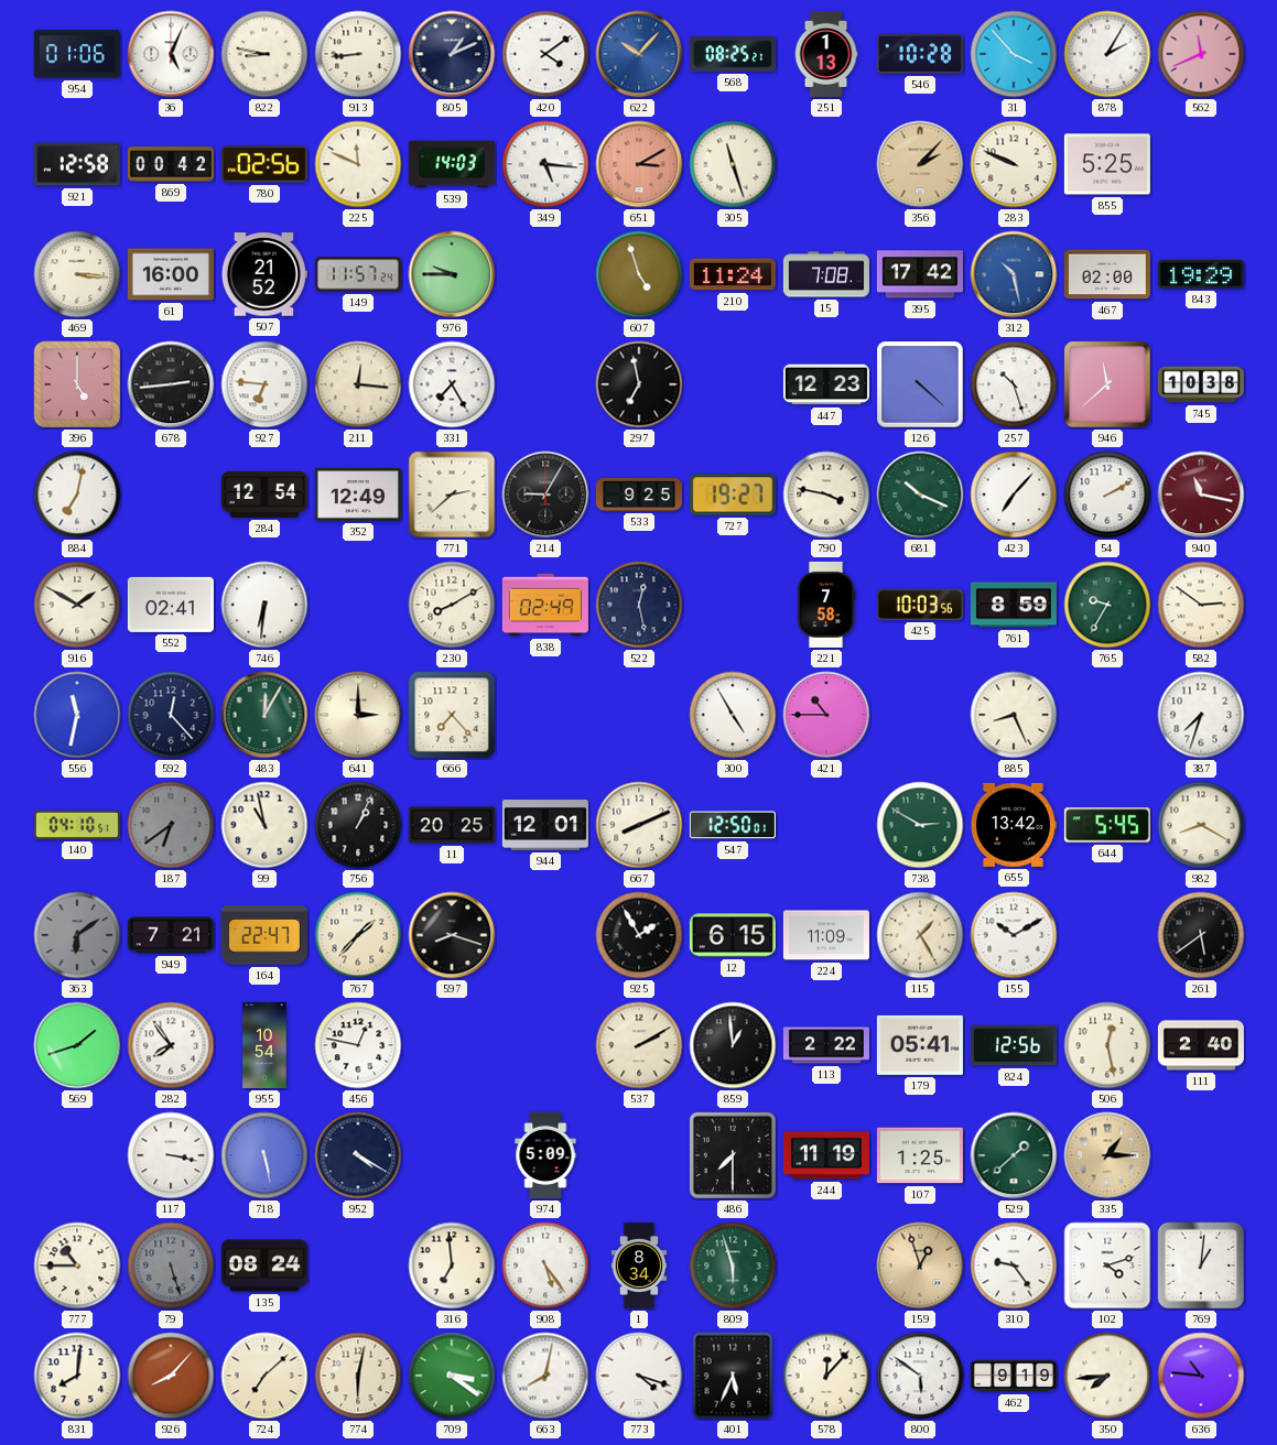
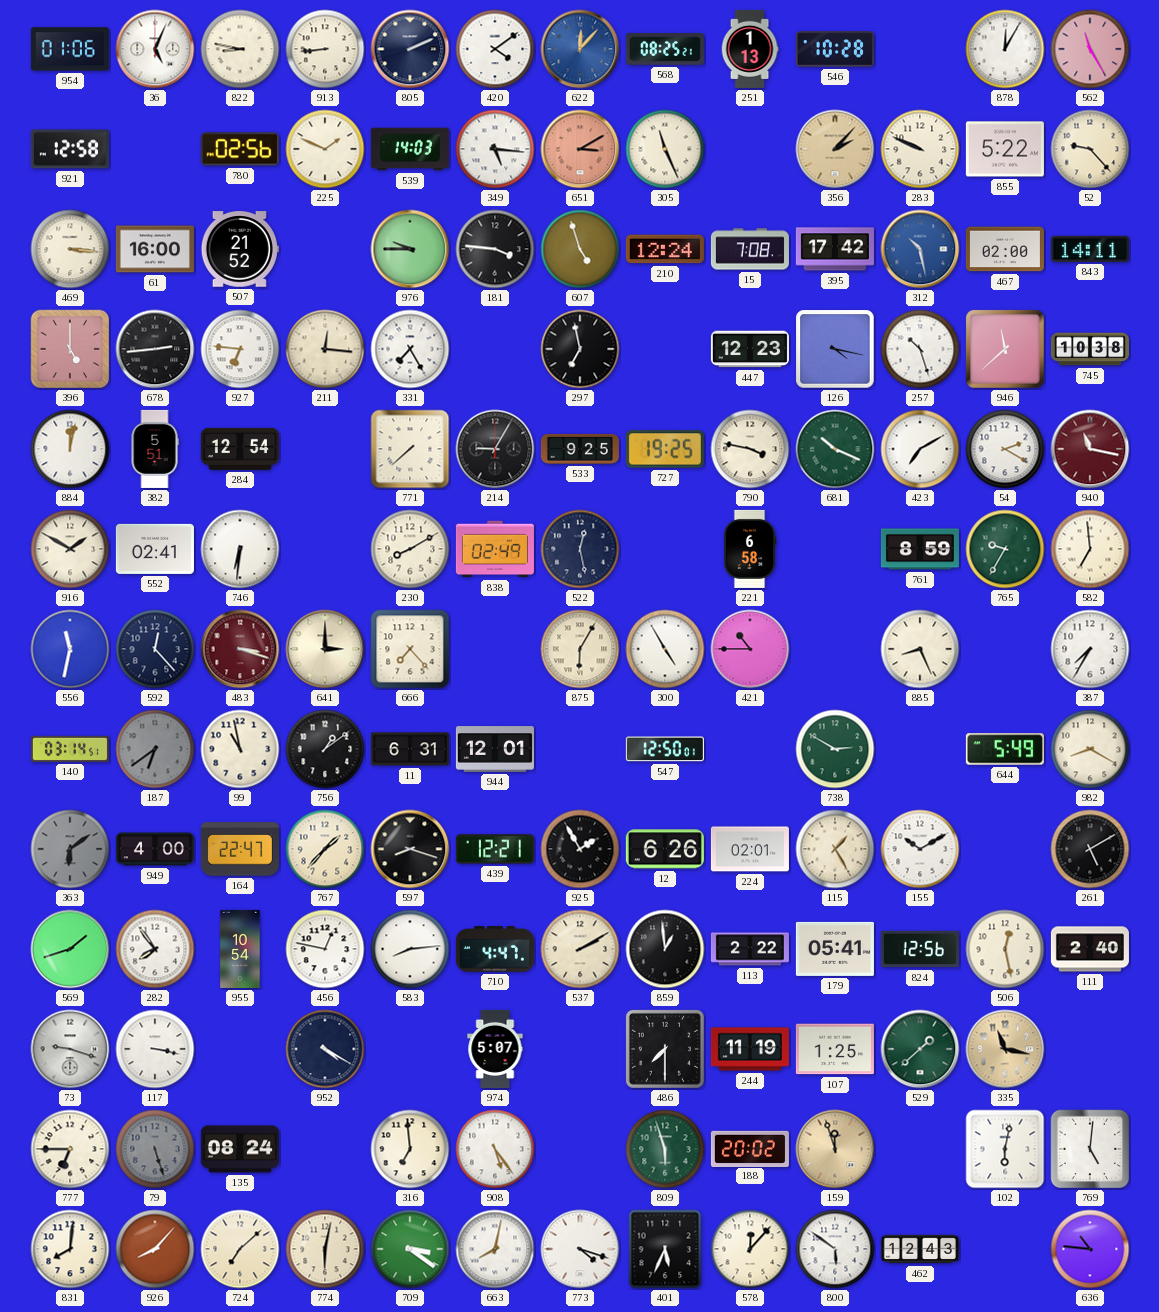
805: 1:11 -> 2:11
622: 10:07 -> 12:07
31: 3:53 -> none
878: 2:05 -> 12:05
562: 11:41 -> 11:25
869: 00:42 -> none
225: 11:49 -> 1:49
305: 11:27 -> 11:26
855: 5:25 -> 5:22
52: none -> 9:23
149: 11:57 -> none
181: none -> 3:46
210: 11:24 -> 12:24
843: 19:29 -> 14:11
126: 4:22 -> 4:17
884: 7:02 -> 12:02
382: none -> 5:51
352: 12:49 -> none
771: 2:38 -> 7:38
727: 19:27 -> 19:25
423: 7:07 -> 7:10
54: 2:10 -> 2:20
221: 7:58 -> 6:58
425: 10:03 -> none
582: 2:51 -> 6:59
483: 12:05 -> 3:18
483 dial: green -> burgundy
875: none -> 6:05
387: 7:33 -> 7:35
140: 04:10 -> 03:14
756: 1:04 -> 1:09
11: 20:25 -> 6:31
667: 8:11 -> none
655: 13:42 -> none
644: 5:45 -> 5:49
949: 7:21 -> 4:00
439: none -> 12:21
12: 6:15 -> 6:26
224: 11:09 -> 02:01
261: 5:39 -> 5:10
583: none -> 8:14
710: none -> 4:47
73: none -> 9:18
718: 5:28 -> none
974: 5:09 -> 5:07
335: 1:15 -> 11:17
777: 10:45 -> 6:45
1: 8:34 -> none
188: none -> 20:02
159: 12:57 -> 11:57
310: 9:24 -> none
102: 4:12 -> 6:02
769: 1:01 -> 5:01
462: 9:19 -> 12:43
350: 7:44 -> none
